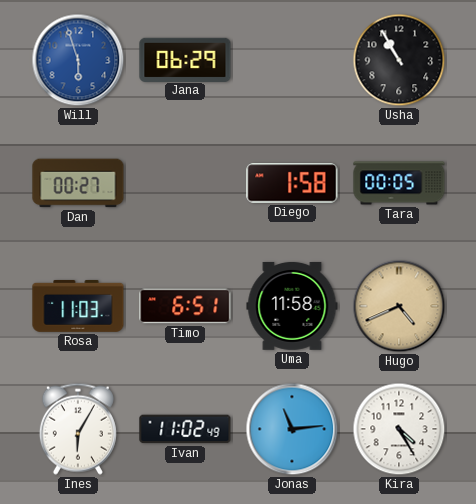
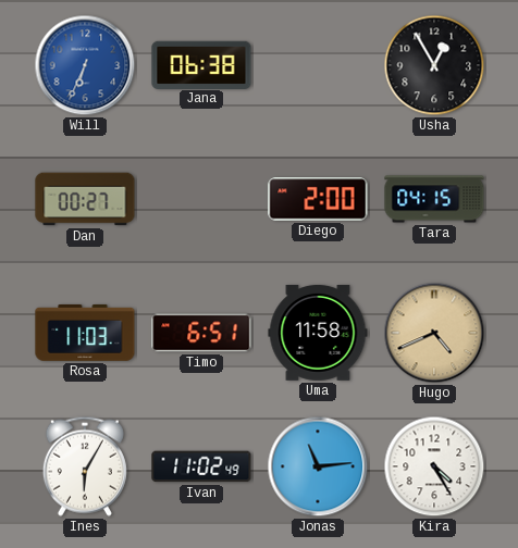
Will: 5:57 -> 6:34
Jana: 06:29 -> 06:38
Usha: 10:55 -> 12:55
Diego: 1:58 -> 2:00
Tara: 00:05 -> 04:15
